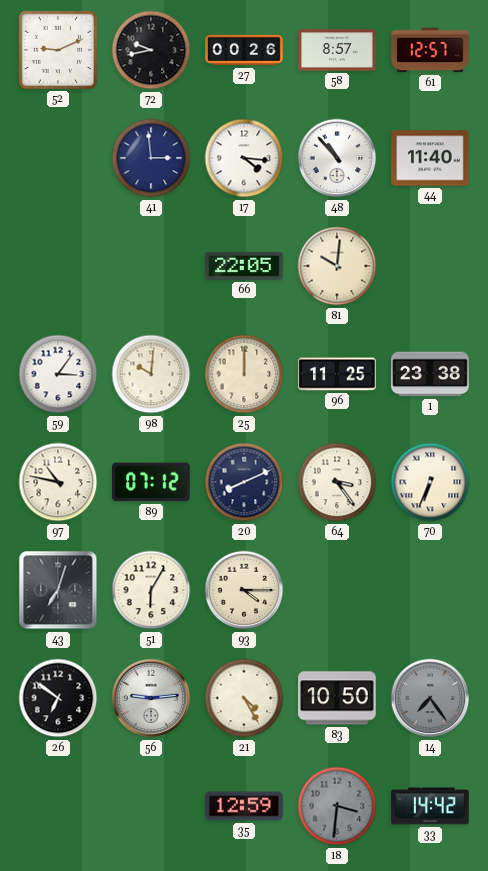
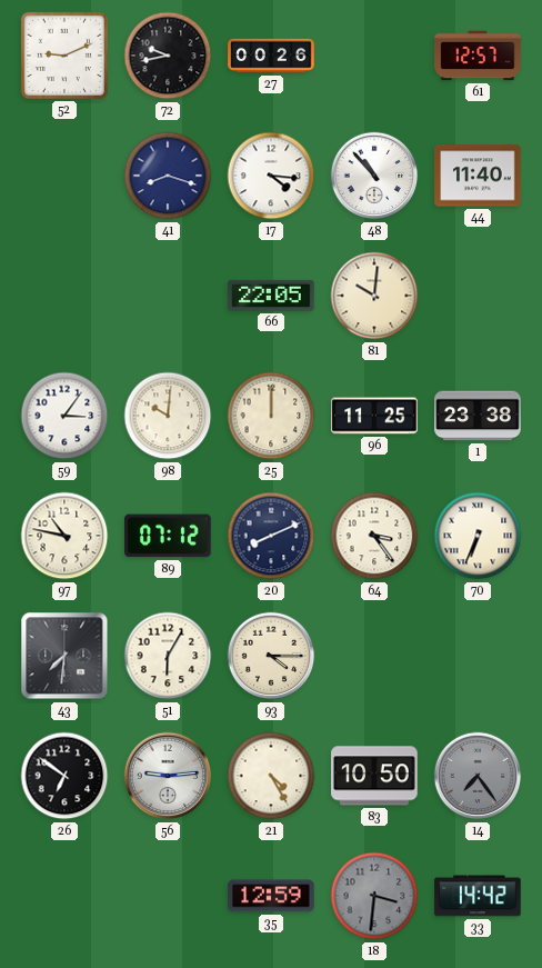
58: 8:57 -> none
41: 2:59 -> 8:18
43: 7:03 -> 7:31
